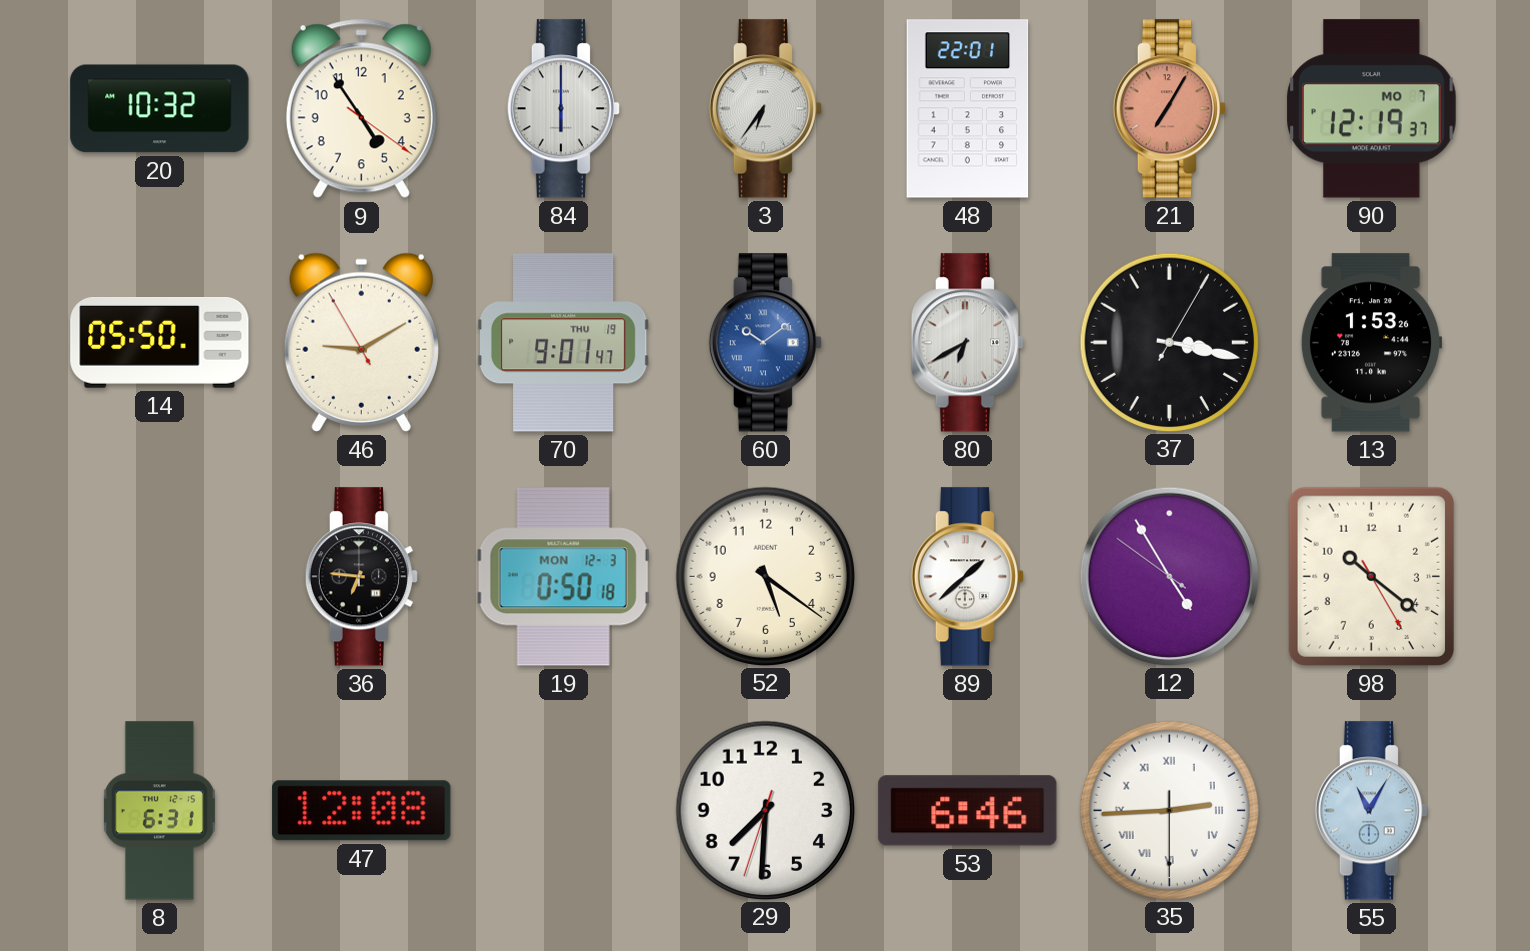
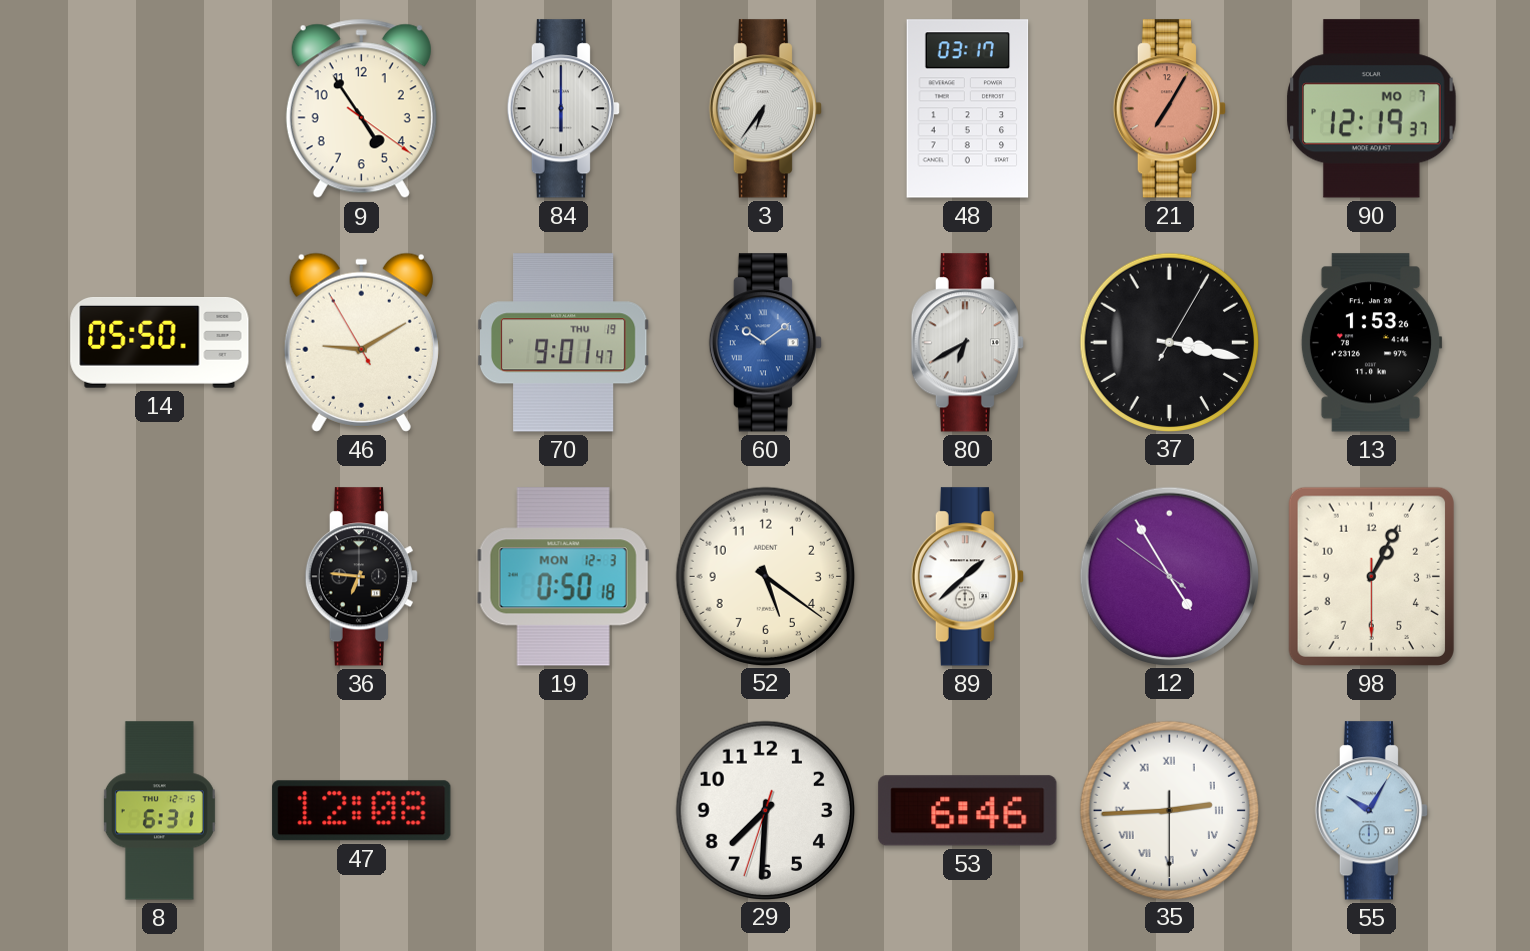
20: 10:32 -> none
48: 22:01 -> 03:17
98: 10:21 -> 1:04
55: 11:05 -> 10:05
